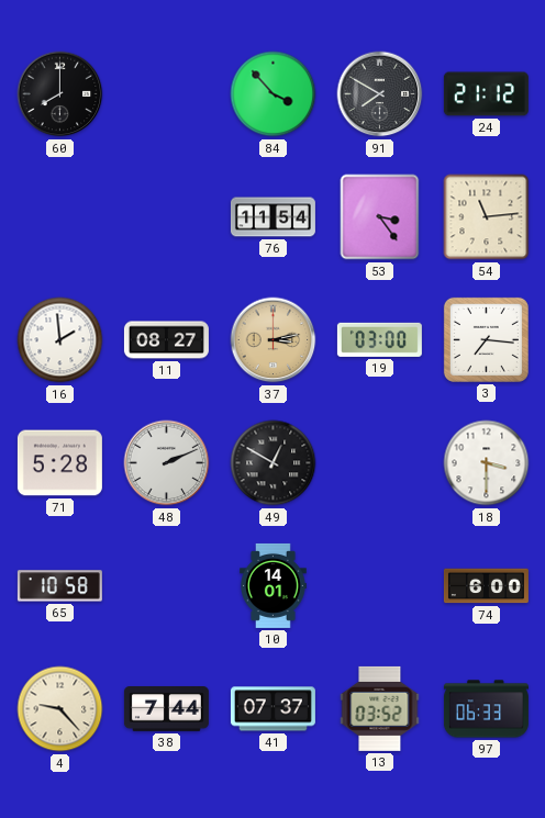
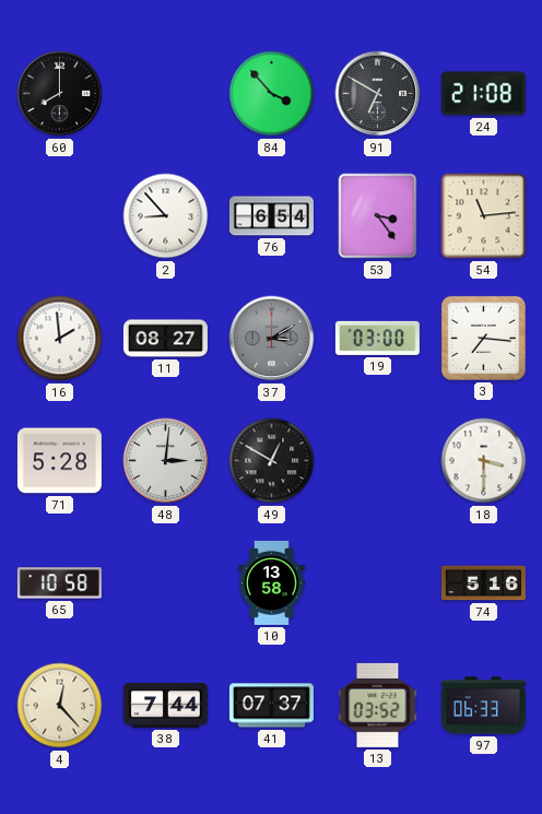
91: 7:50 -> 6:50
24: 21:12 -> 21:08
2: none -> 8:53
76: 11:54 -> 6:54
37: 3:13 -> 3:10
37 dial: champagne -> grey
48: 2:11 -> 3:01
10: 14:01 -> 13:58
74: 6:00 -> 5:16
4: 9:23 -> 12:23
